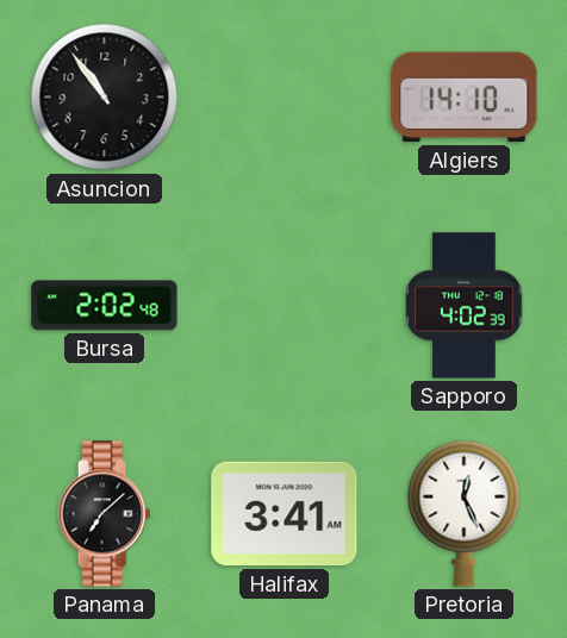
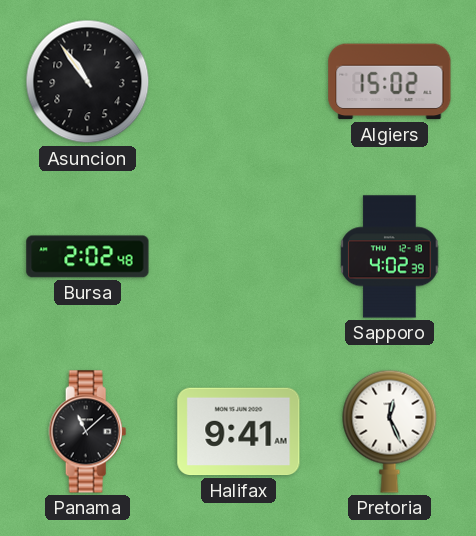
Algiers: 14:10 -> 15:02
Panama: 7:08 -> 11:08
Halifax: 3:41 -> 9:41
